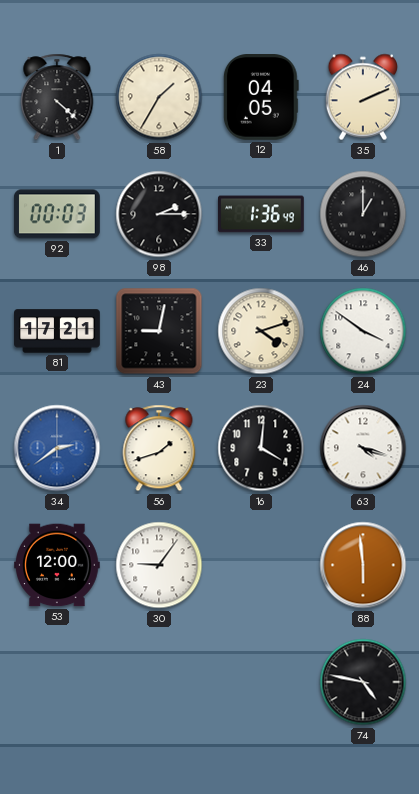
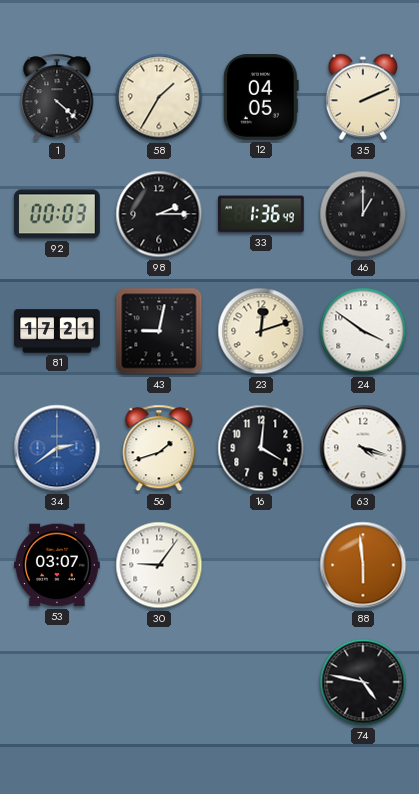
23: 4:12 -> 12:12
53: 12:00 -> 03:07
